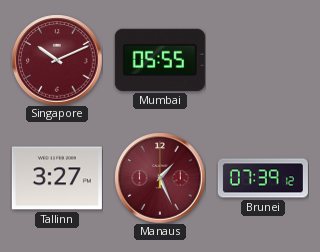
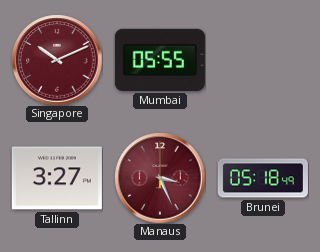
Manaus: 1:26 -> 3:26
Brunei: 07:39 -> 05:18
